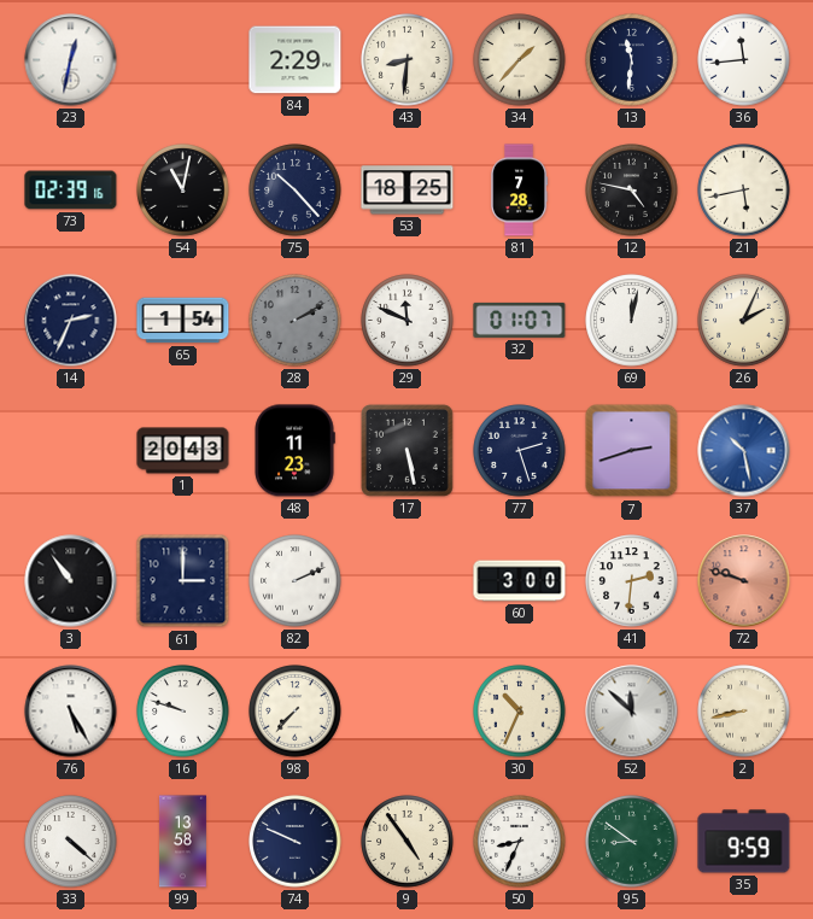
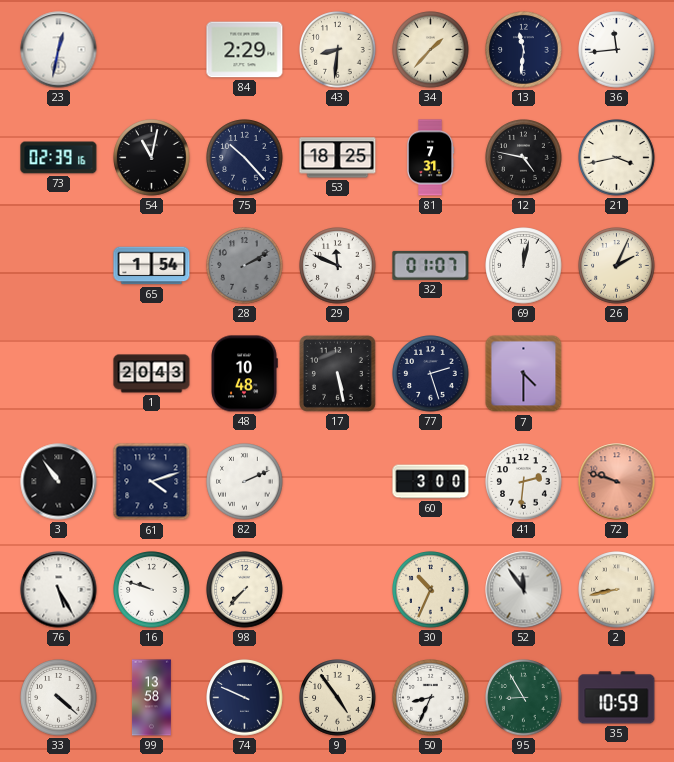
81: 7:28 -> 7:31
21: 5:43 -> 3:43
14: 2:34 -> none
48: 11:23 -> 10:48
7: 2:42 -> 4:30
37: 10:28 -> none
61: 3:00 -> 4:12
52: 11:52 -> 11:54
95: 8:51 -> 8:55
35: 9:59 -> 10:59
